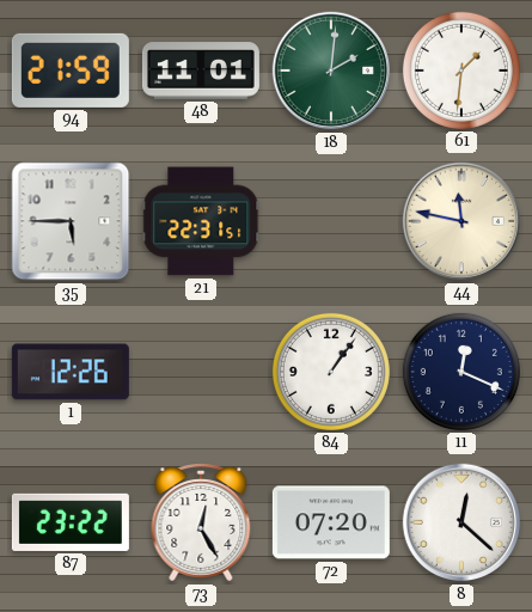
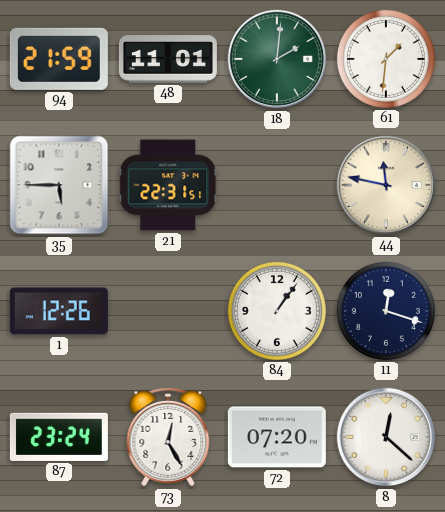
11: 12:19 -> 12:18
87: 23:22 -> 23:24
